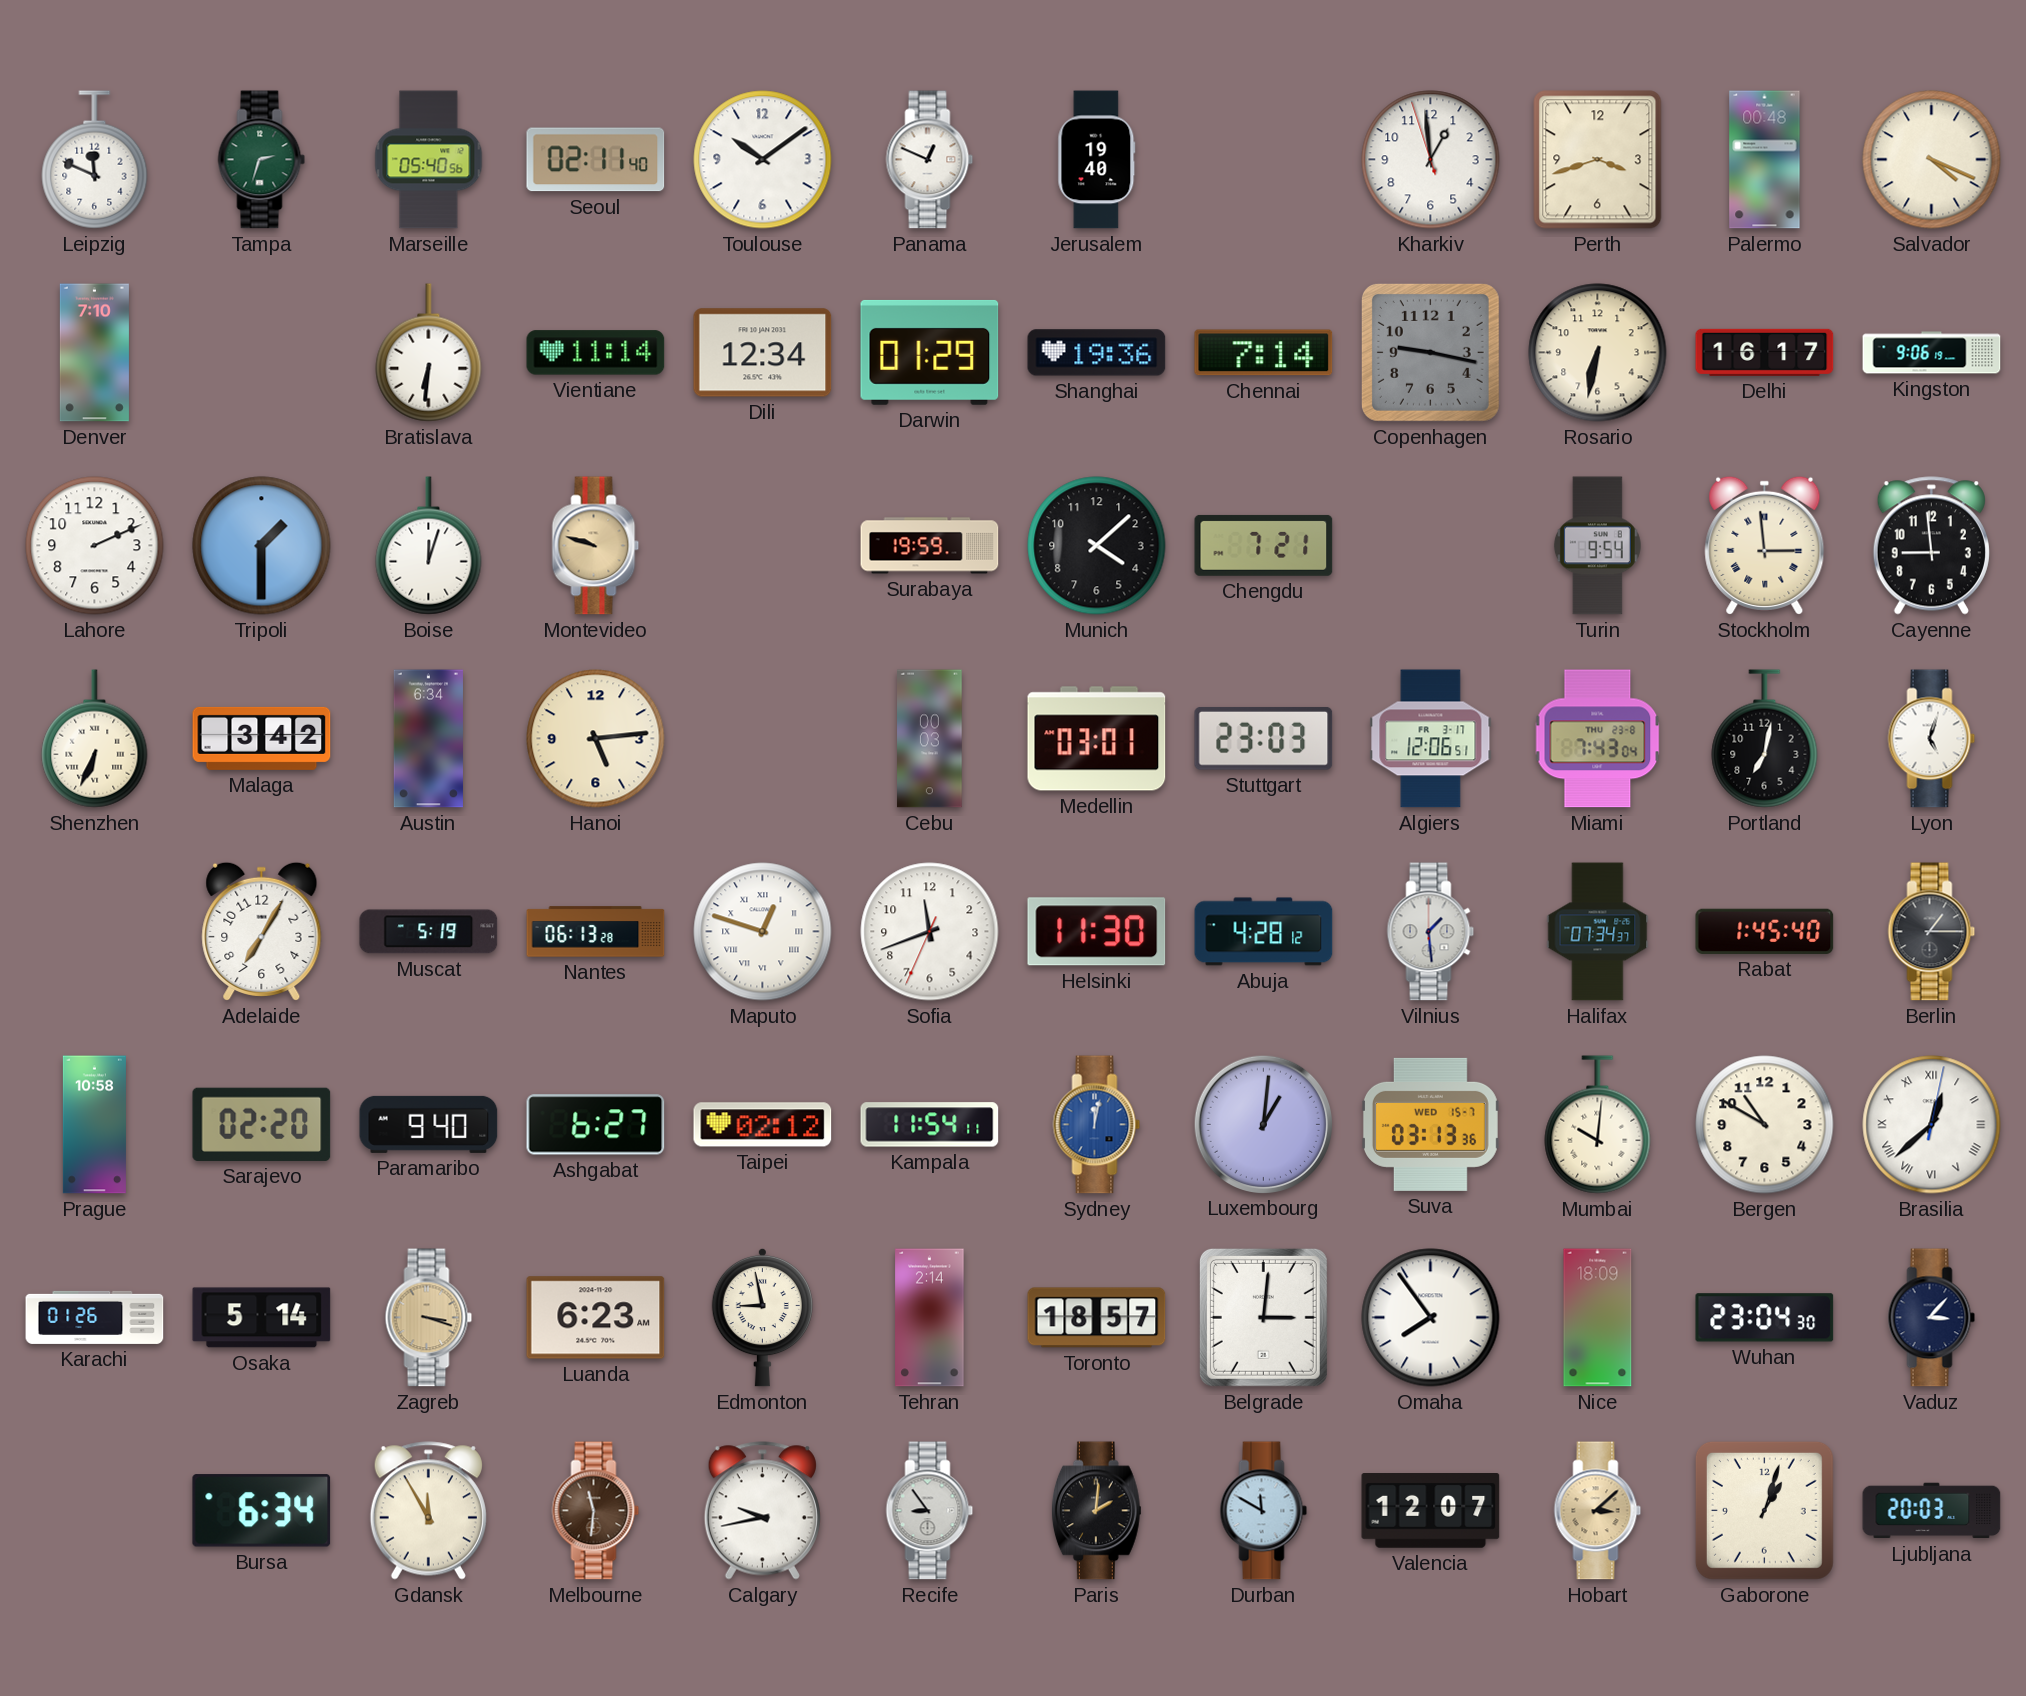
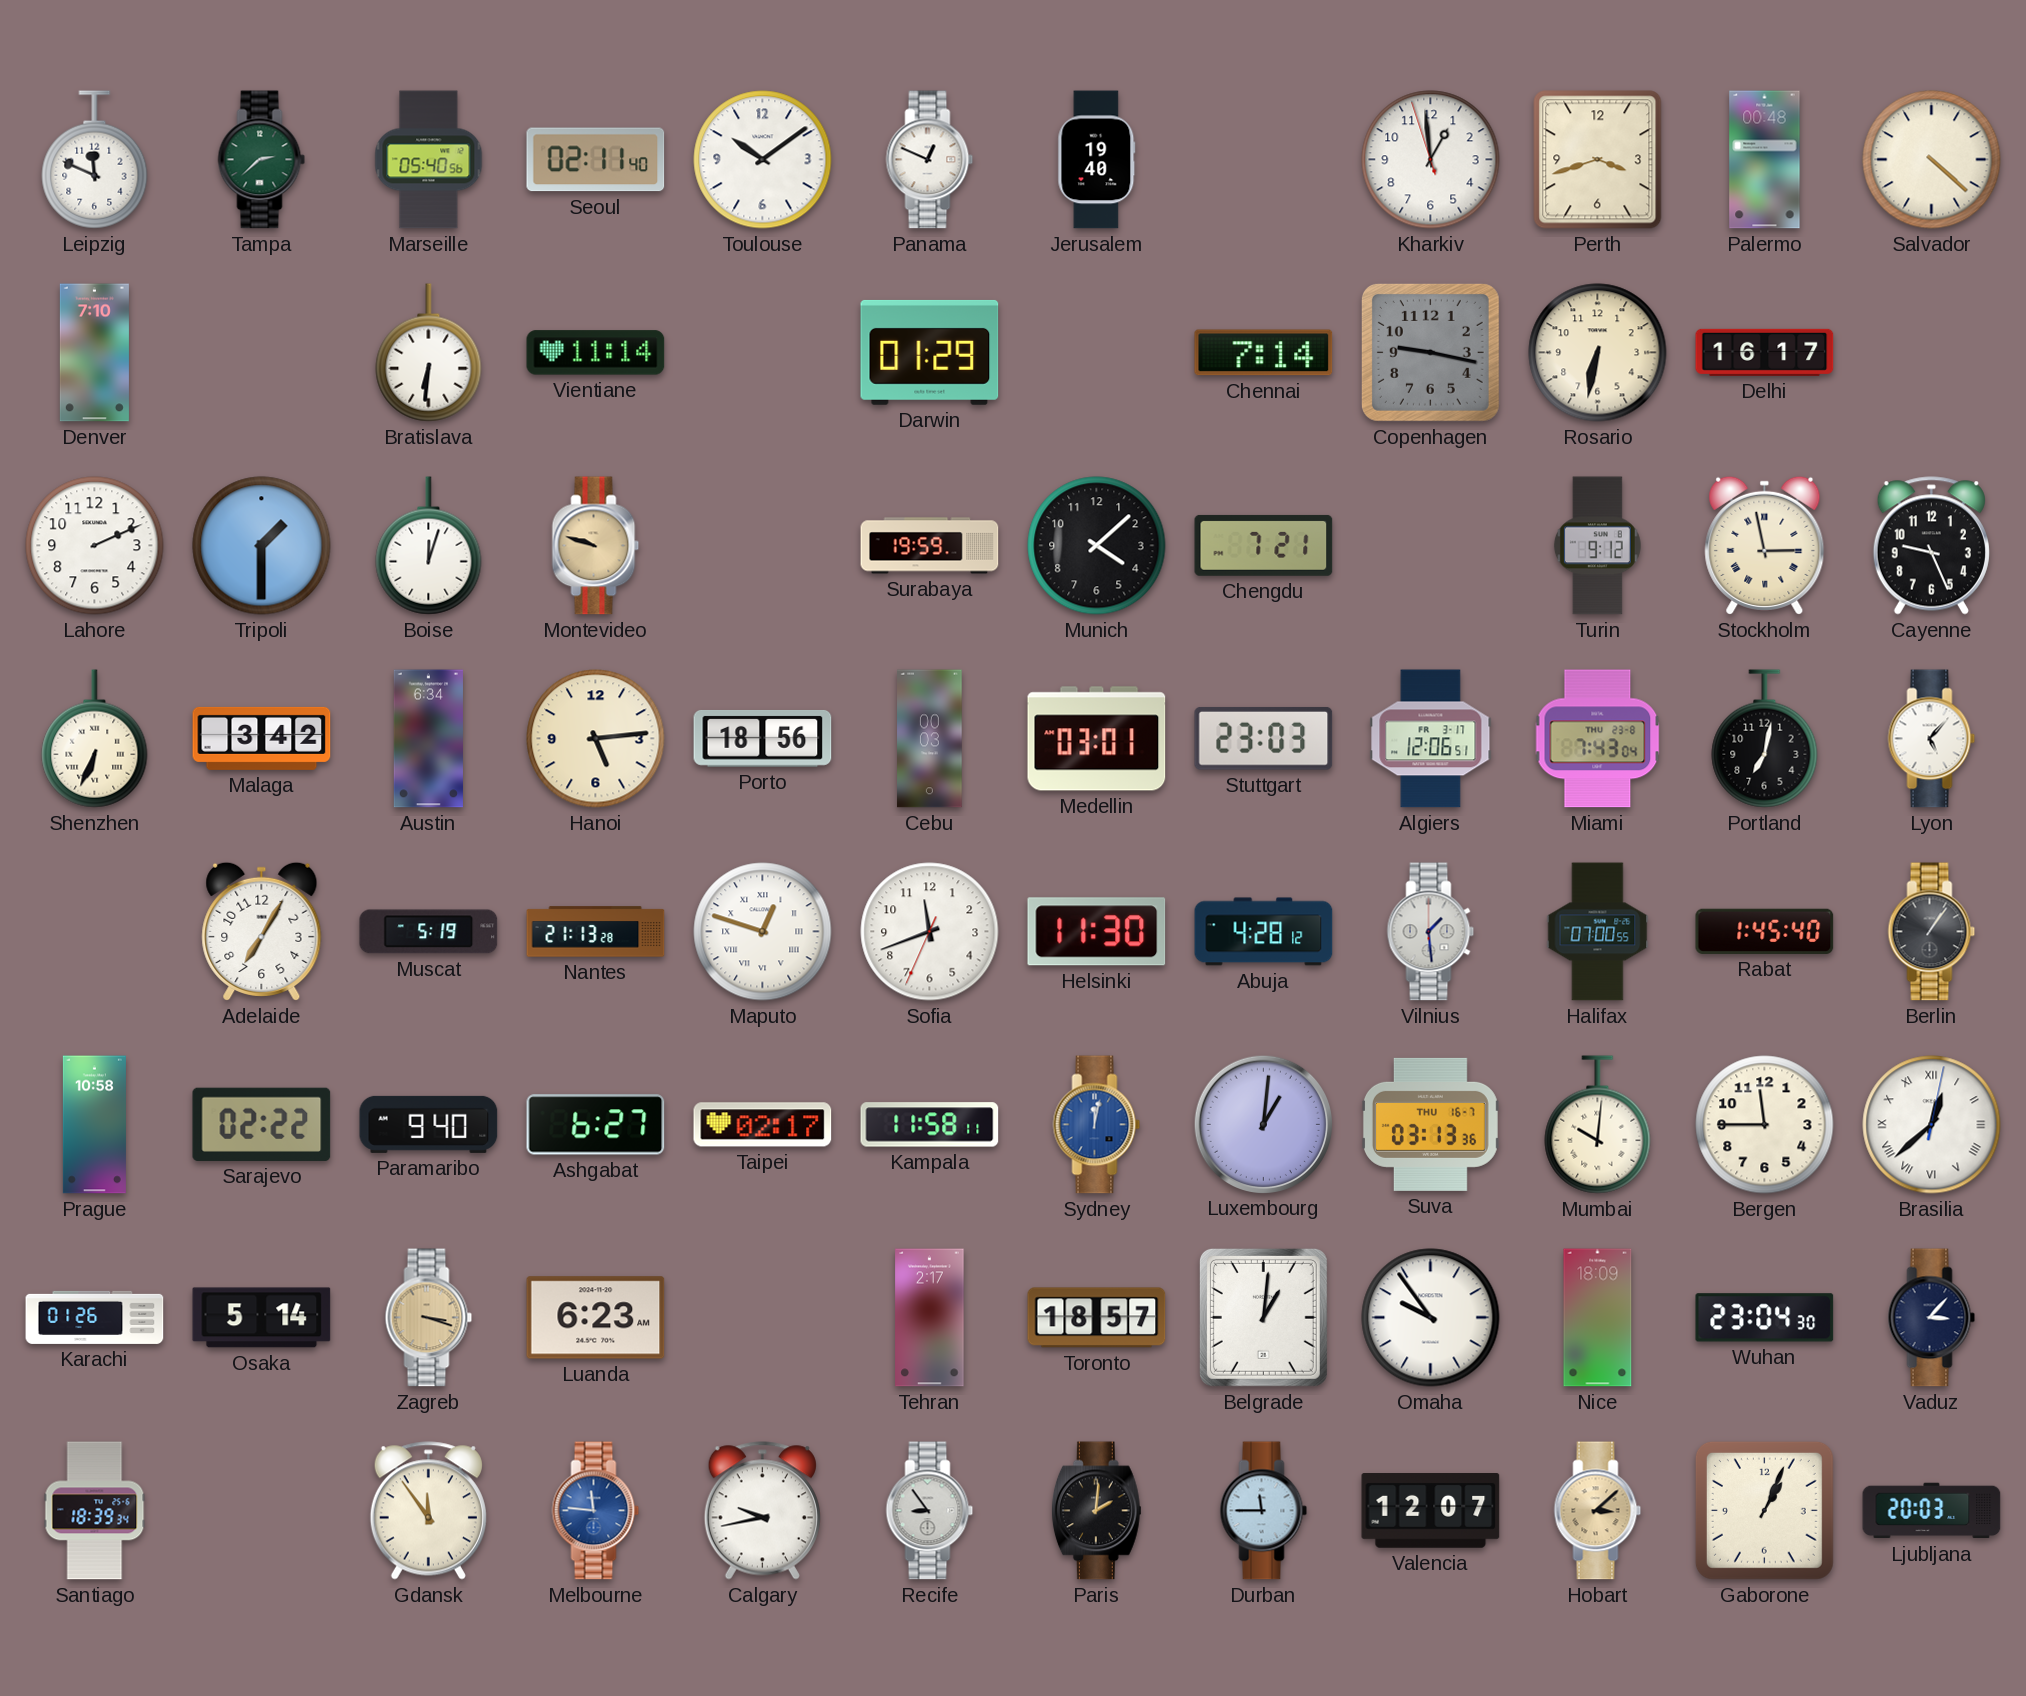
Tampa: 2:33 -> 2:38
Salvador: 4:19 -> 4:22
Dili: 12:34 -> none
Shanghai: 19:36 -> none
Kingston: 9:06 -> none
Turin: 9:54 -> 9:12
Stockholm: 2:59 -> 2:58
Cayenne: 8:59 -> 9:26
Porto: none -> 18:56
Lyon: 5:03 -> 5:07
Nantes: 06:13 -> 21:13
Halifax: 07:34 -> 07:00
Berlin: 1:15 -> 1:06
Sarajevo: 02:20 -> 02:22
Taipei: 02:12 -> 02:17
Kampala: 11:54 -> 11:58
Suva date: WED 15-7 -> THU 16-7
Bergen: 10:50 -> 11:45
Edmonton: 8:58 -> none
Tehran: 2:14 -> 2:17
Belgrade: 3:01 -> 1:01
Omaha: 7:54 -> 9:54
Santiago: none -> 18:39
Bursa: 6:34 -> none
Gdansk: 11:55 -> 11:54
Melbourne: 11:31 -> 11:46
Melbourne dial: brown -> blue
Durban: 11:50 -> 11:45
Gaborone: 1:03 -> 1:04
